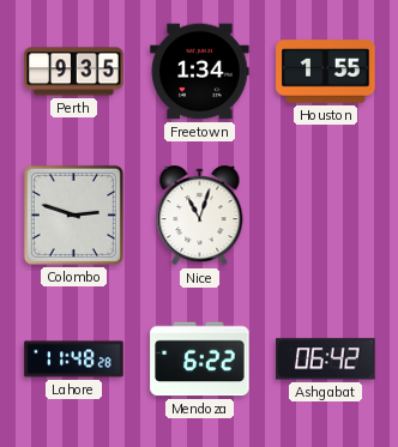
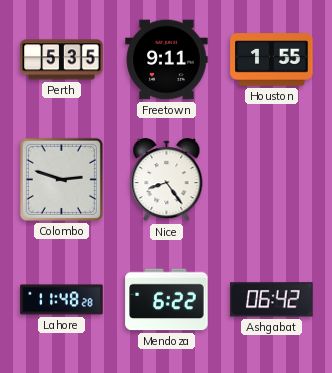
Perth: 9:35 -> 5:35
Freetown: 1:34 -> 9:11
Nice: 11:03 -> 8:24
